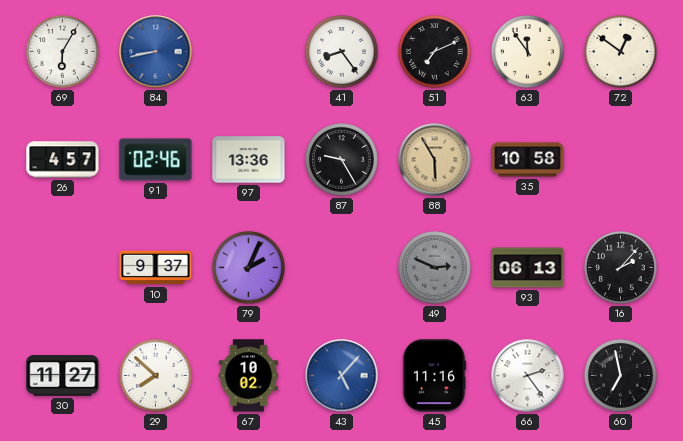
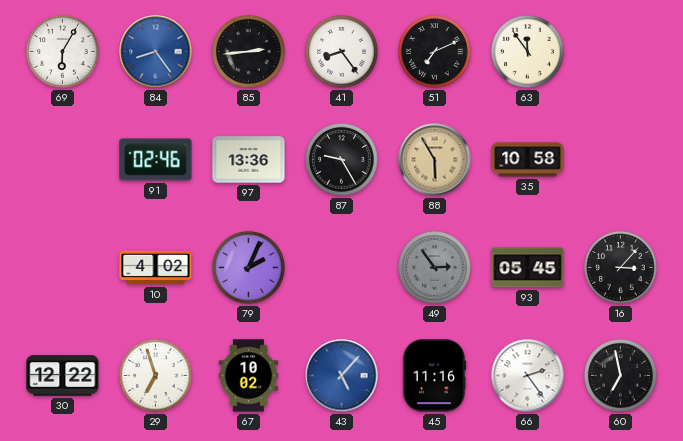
84: 8:43 -> 8:24
85: none -> 2:44
72: 12:51 -> none
26: 4:57 -> none
10: 9:37 -> 4:02
49: 2:49 -> 2:54
93: 06:13 -> 05:45
16: 2:07 -> 3:07
30: 11:27 -> 12:22
29: 7:52 -> 6:57
